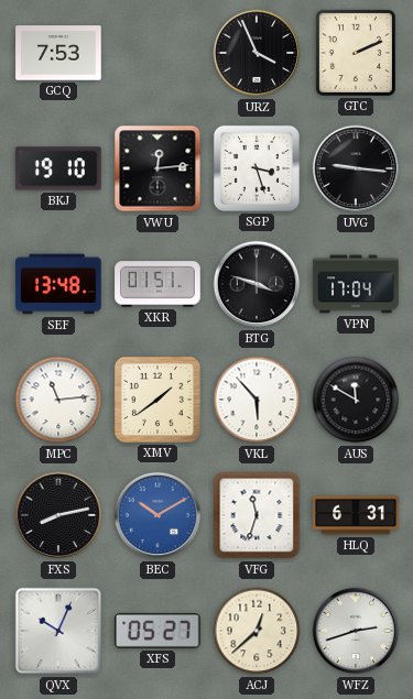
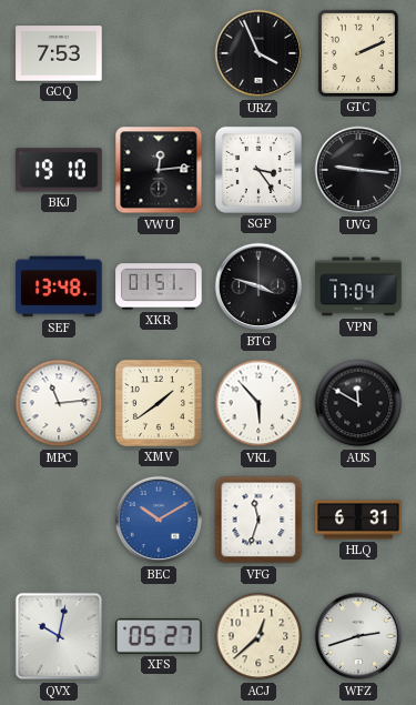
SGP: 3:27 -> 3:24
FXS: 8:13 -> none
QVX: 10:04 -> 10:02
